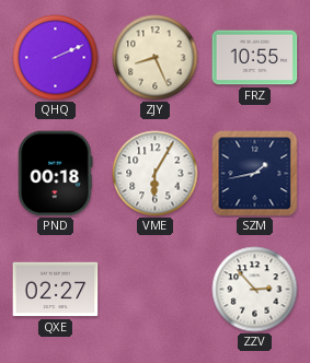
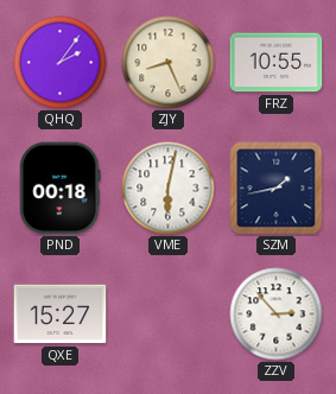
QHQ: 2:11 -> 2:06
VME: 6:05 -> 6:02
QXE: 02:27 -> 15:27
